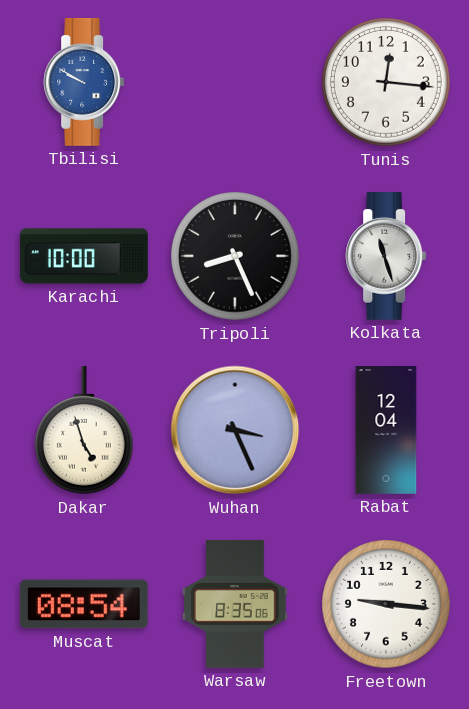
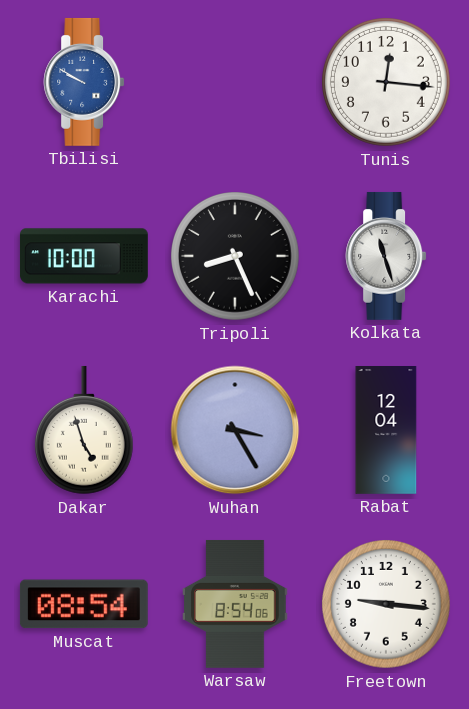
Wuhan: 3:26 -> 3:25
Warsaw: 8:35 -> 8:54
